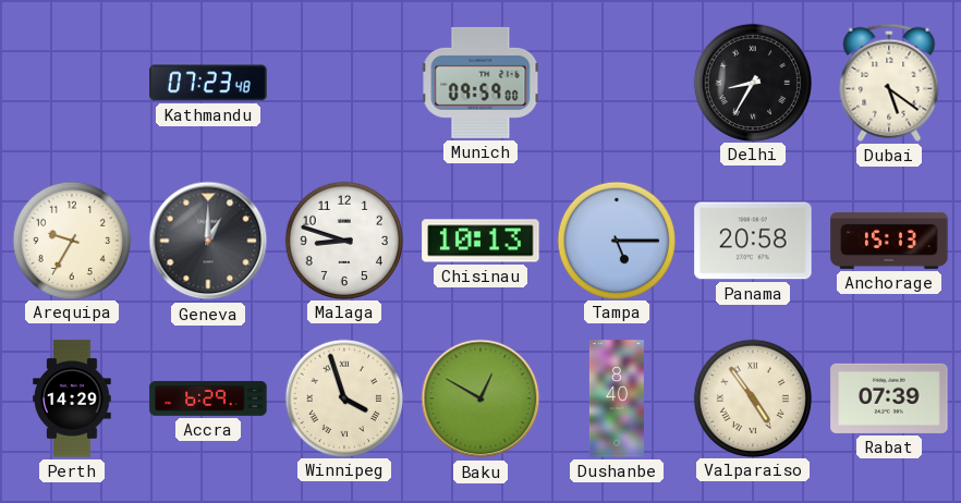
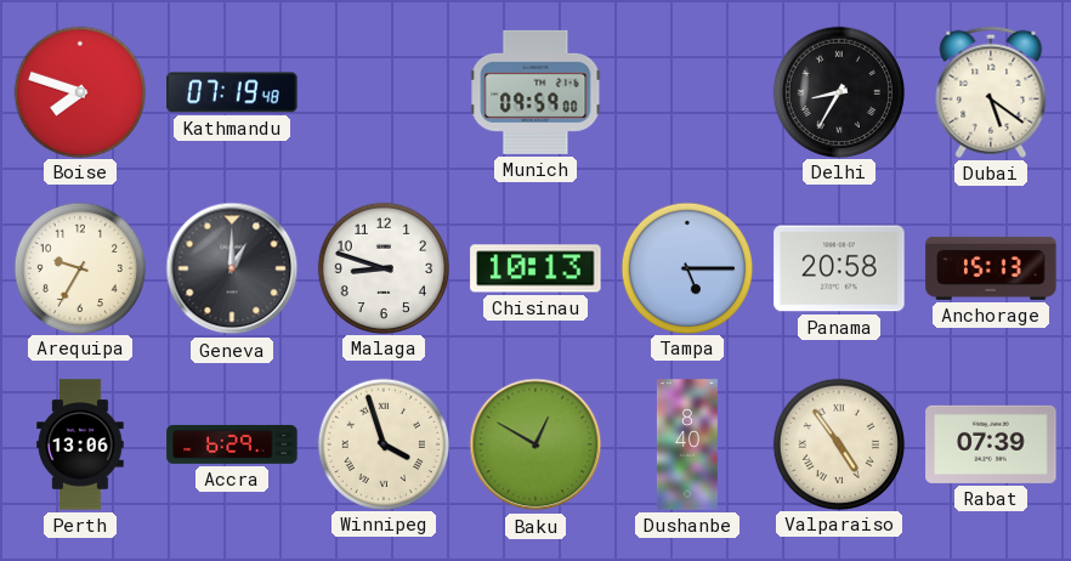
Boise: none -> 7:48
Kathmandu: 07:23 -> 07:19
Perth: 14:29 -> 13:06
